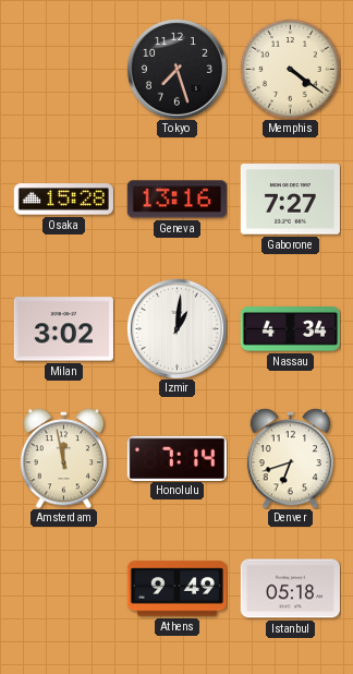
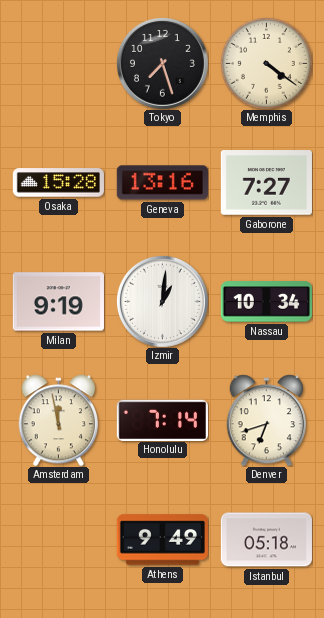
Milan: 3:02 -> 9:19
Nassau: 4:34 -> 10:34
